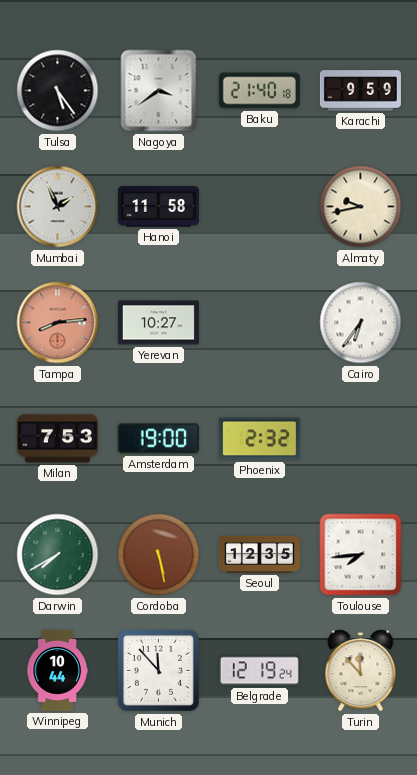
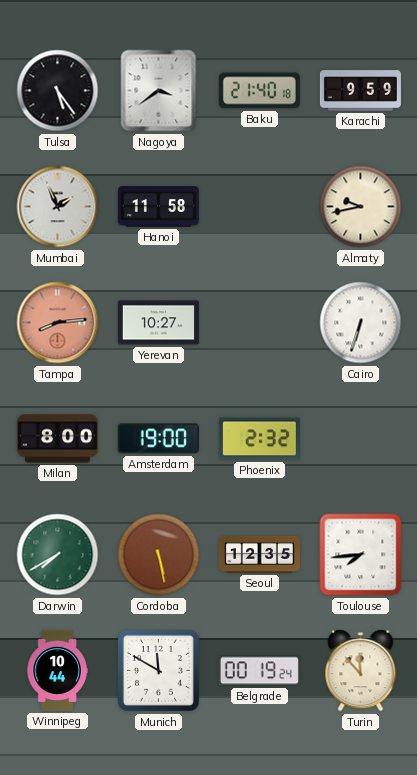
Cairo: 6:36 -> 6:33
Milan: 7:53 -> 8:00
Munich: 11:53 -> 11:50
Belgrade: 12:19 -> 00:19
